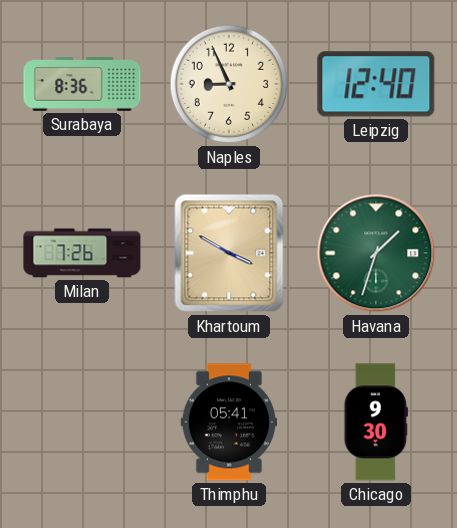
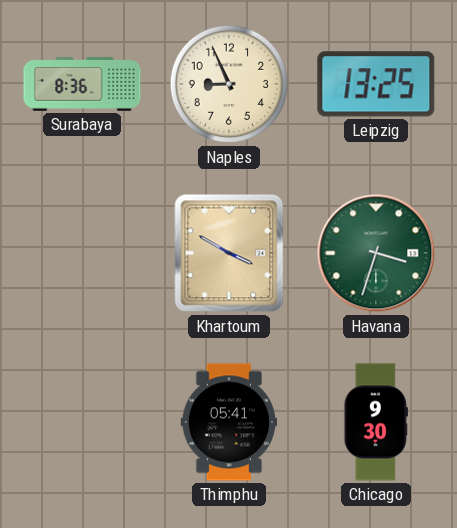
Leipzig: 12:40 -> 13:25
Milan: 7:26 -> none
Havana: 1:33 -> 3:33
